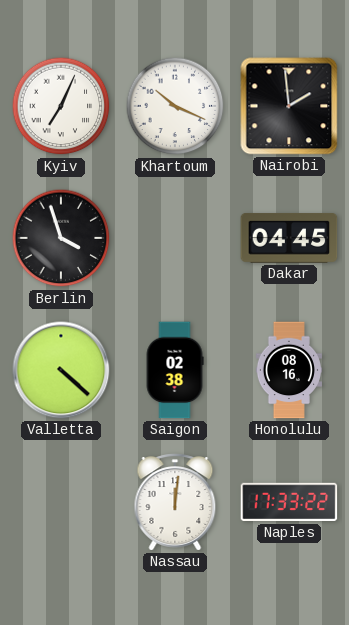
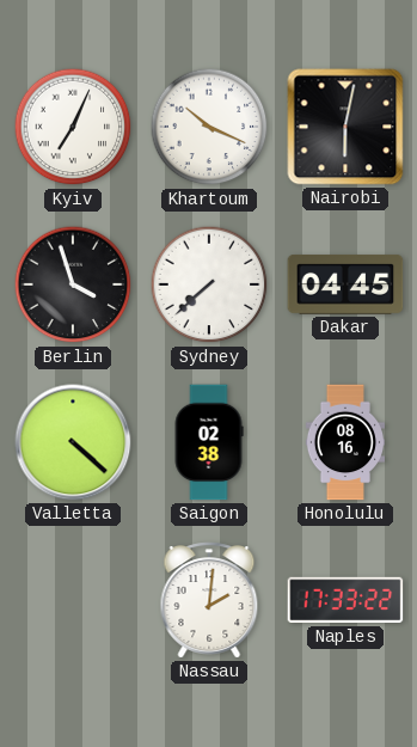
Nairobi: 1:59 -> 6:02
Sydney: none -> 7:38
Nassau: 12:01 -> 2:01
